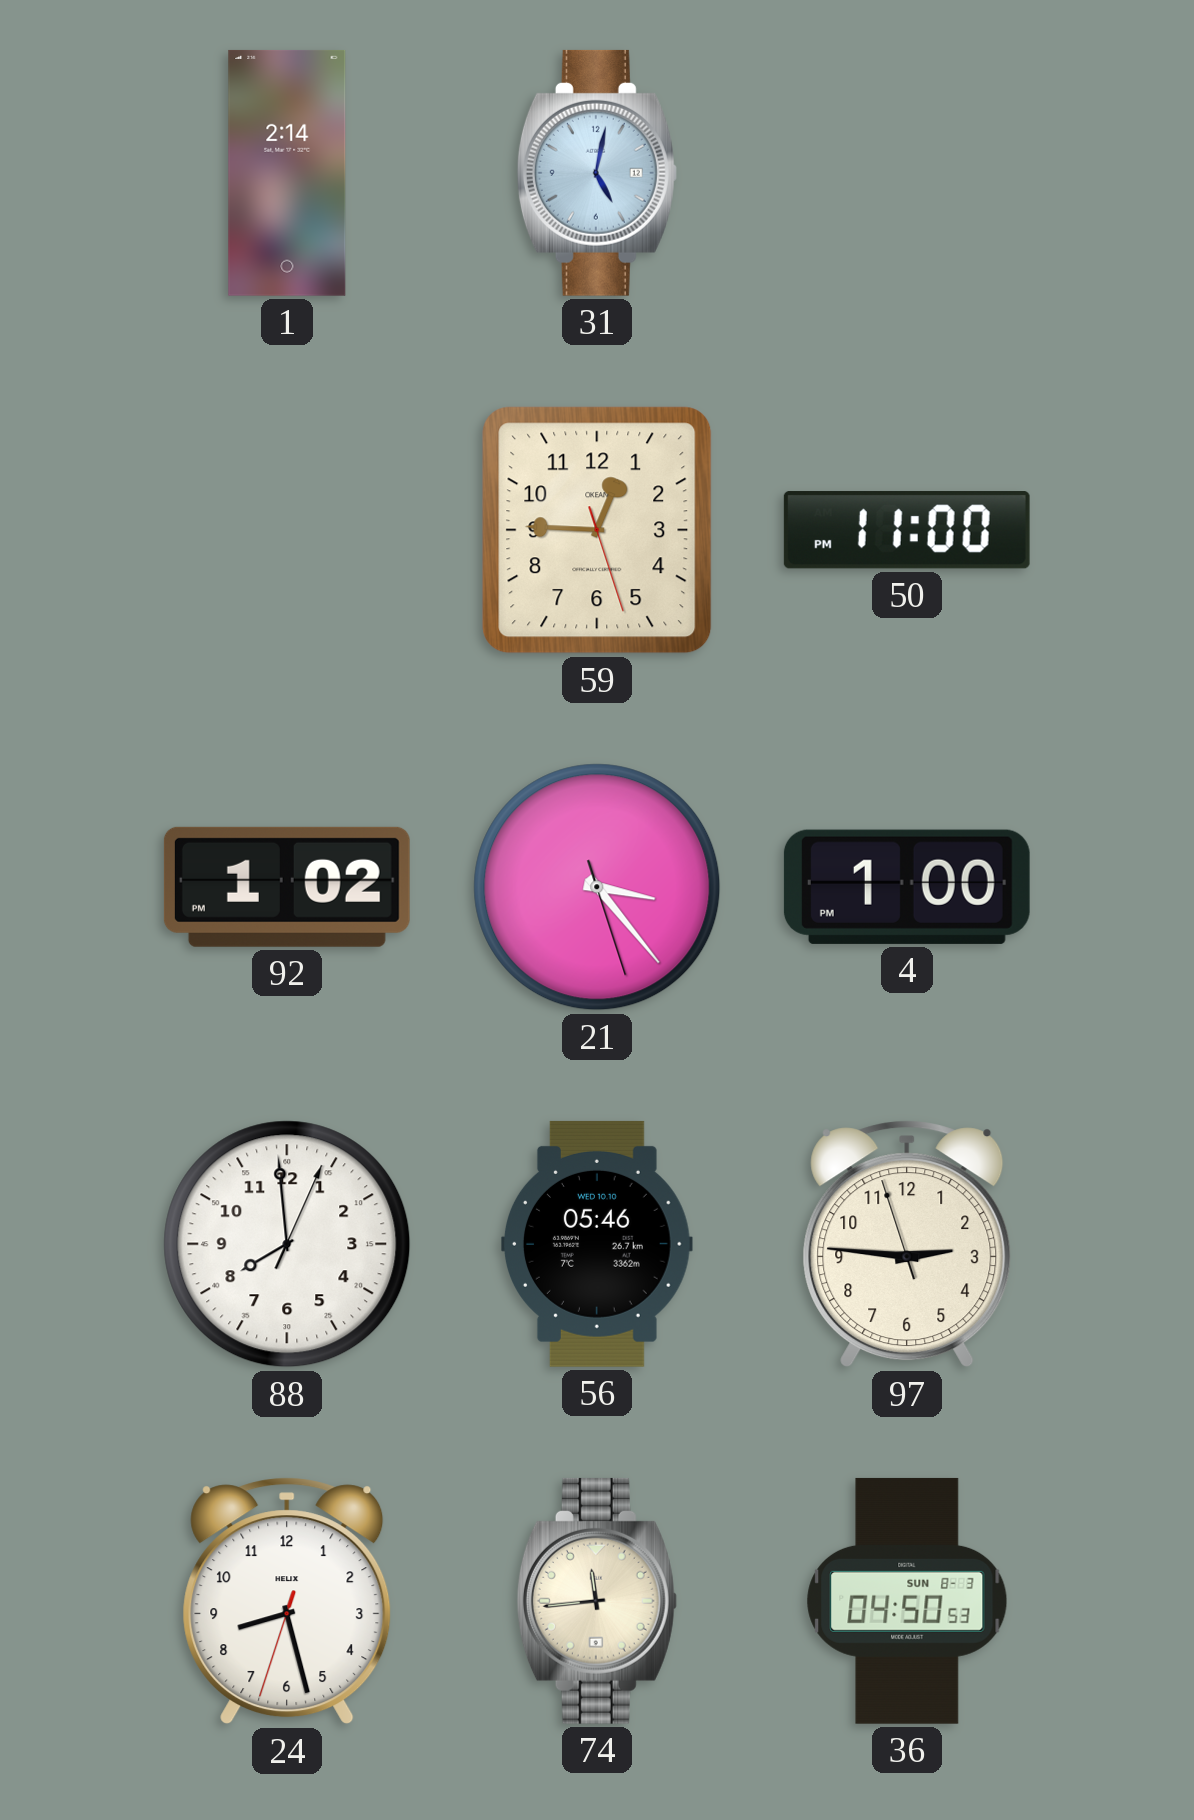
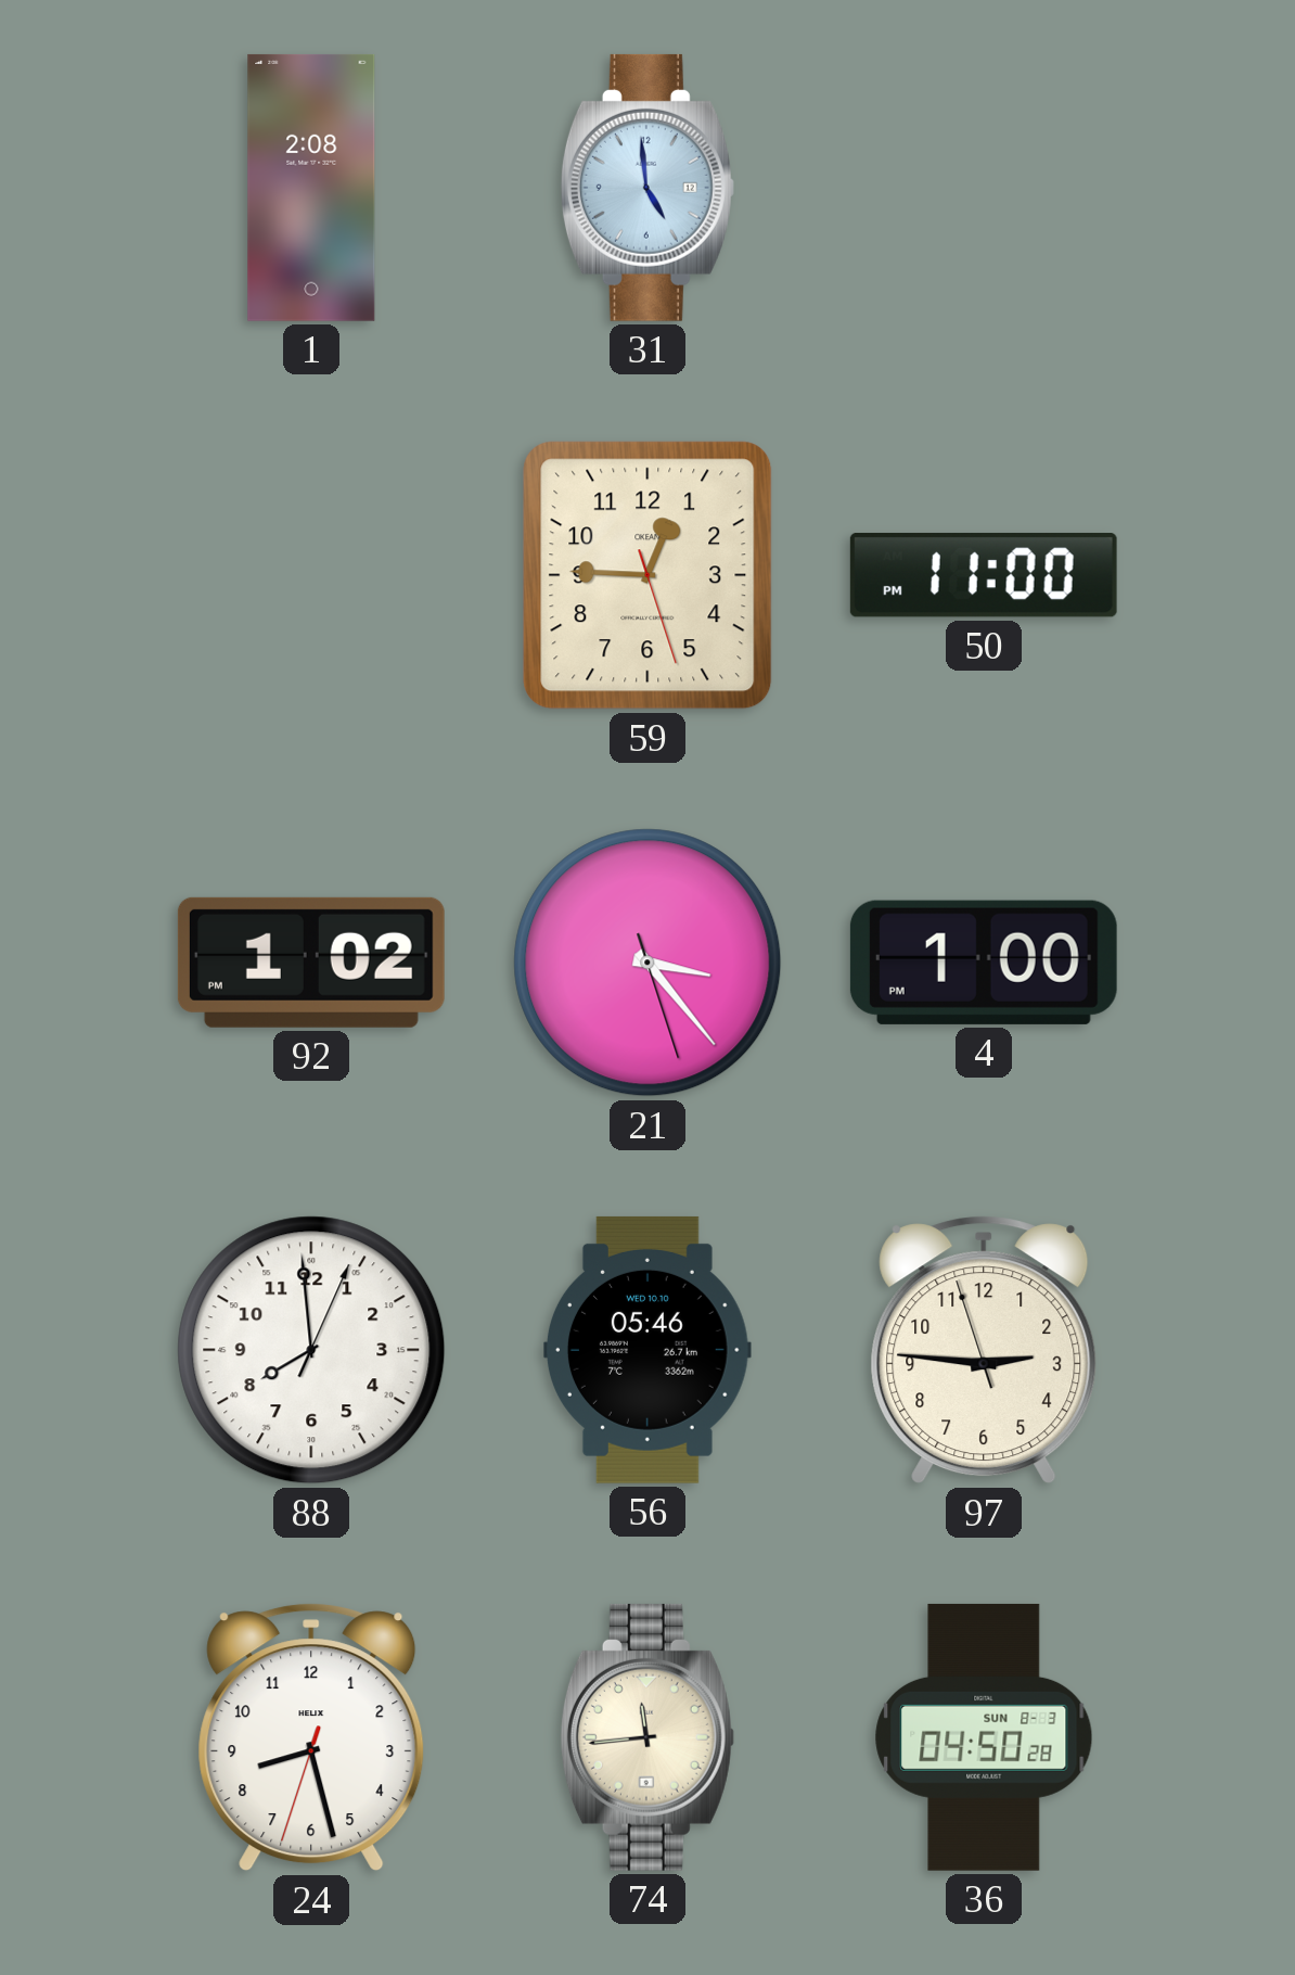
1: 2:14 -> 2:08
31: 5:02 -> 4:59
36: 04:50:53 -> 04:50:28
